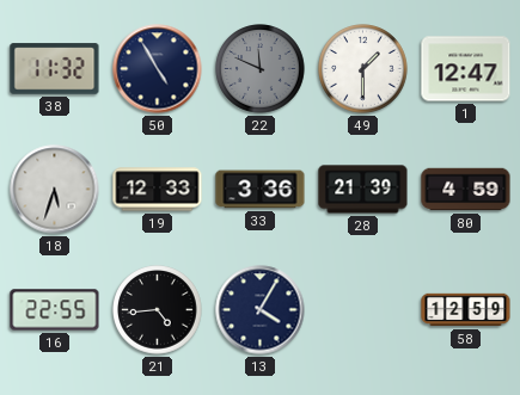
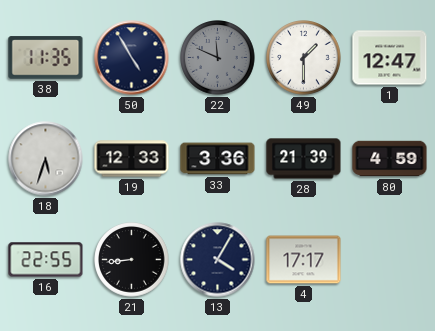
38: 11:32 -> 11:35
21: 4:44 -> 8:44
4: none -> 17:17
58: 12:59 -> none
